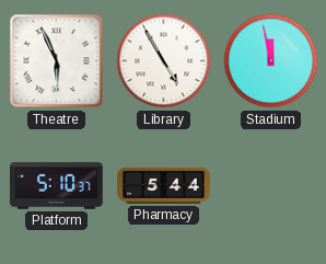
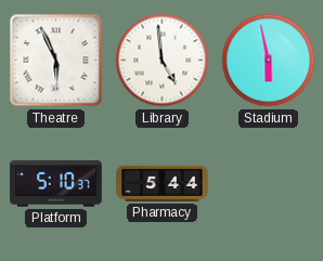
Library: 4:55 -> 4:59
Stadium: 11:58 -> 5:58
